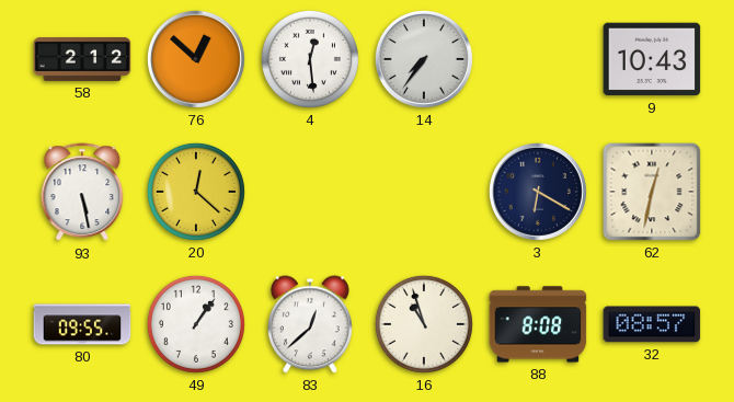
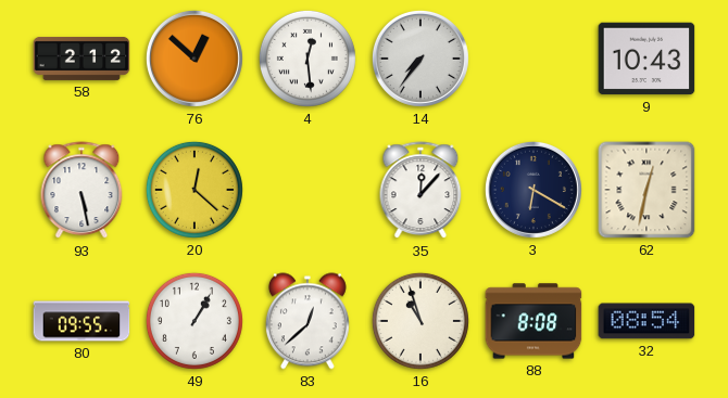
35: none -> 12:07
49: 1:06 -> 1:05
32: 08:57 -> 08:54
